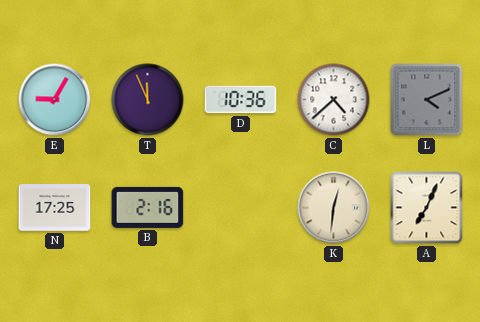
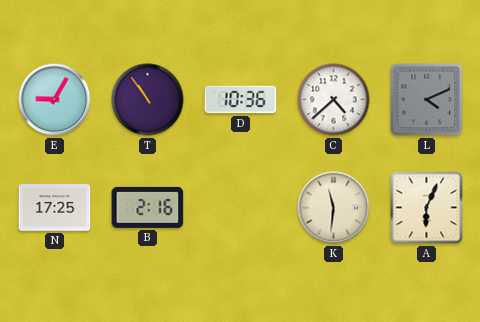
T: 11:56 -> 10:54
K: 12:31 -> 11:31
A: 7:04 -> 6:04
